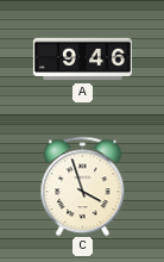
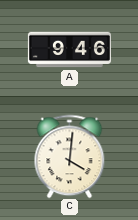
C: 3:57 -> 4:01
